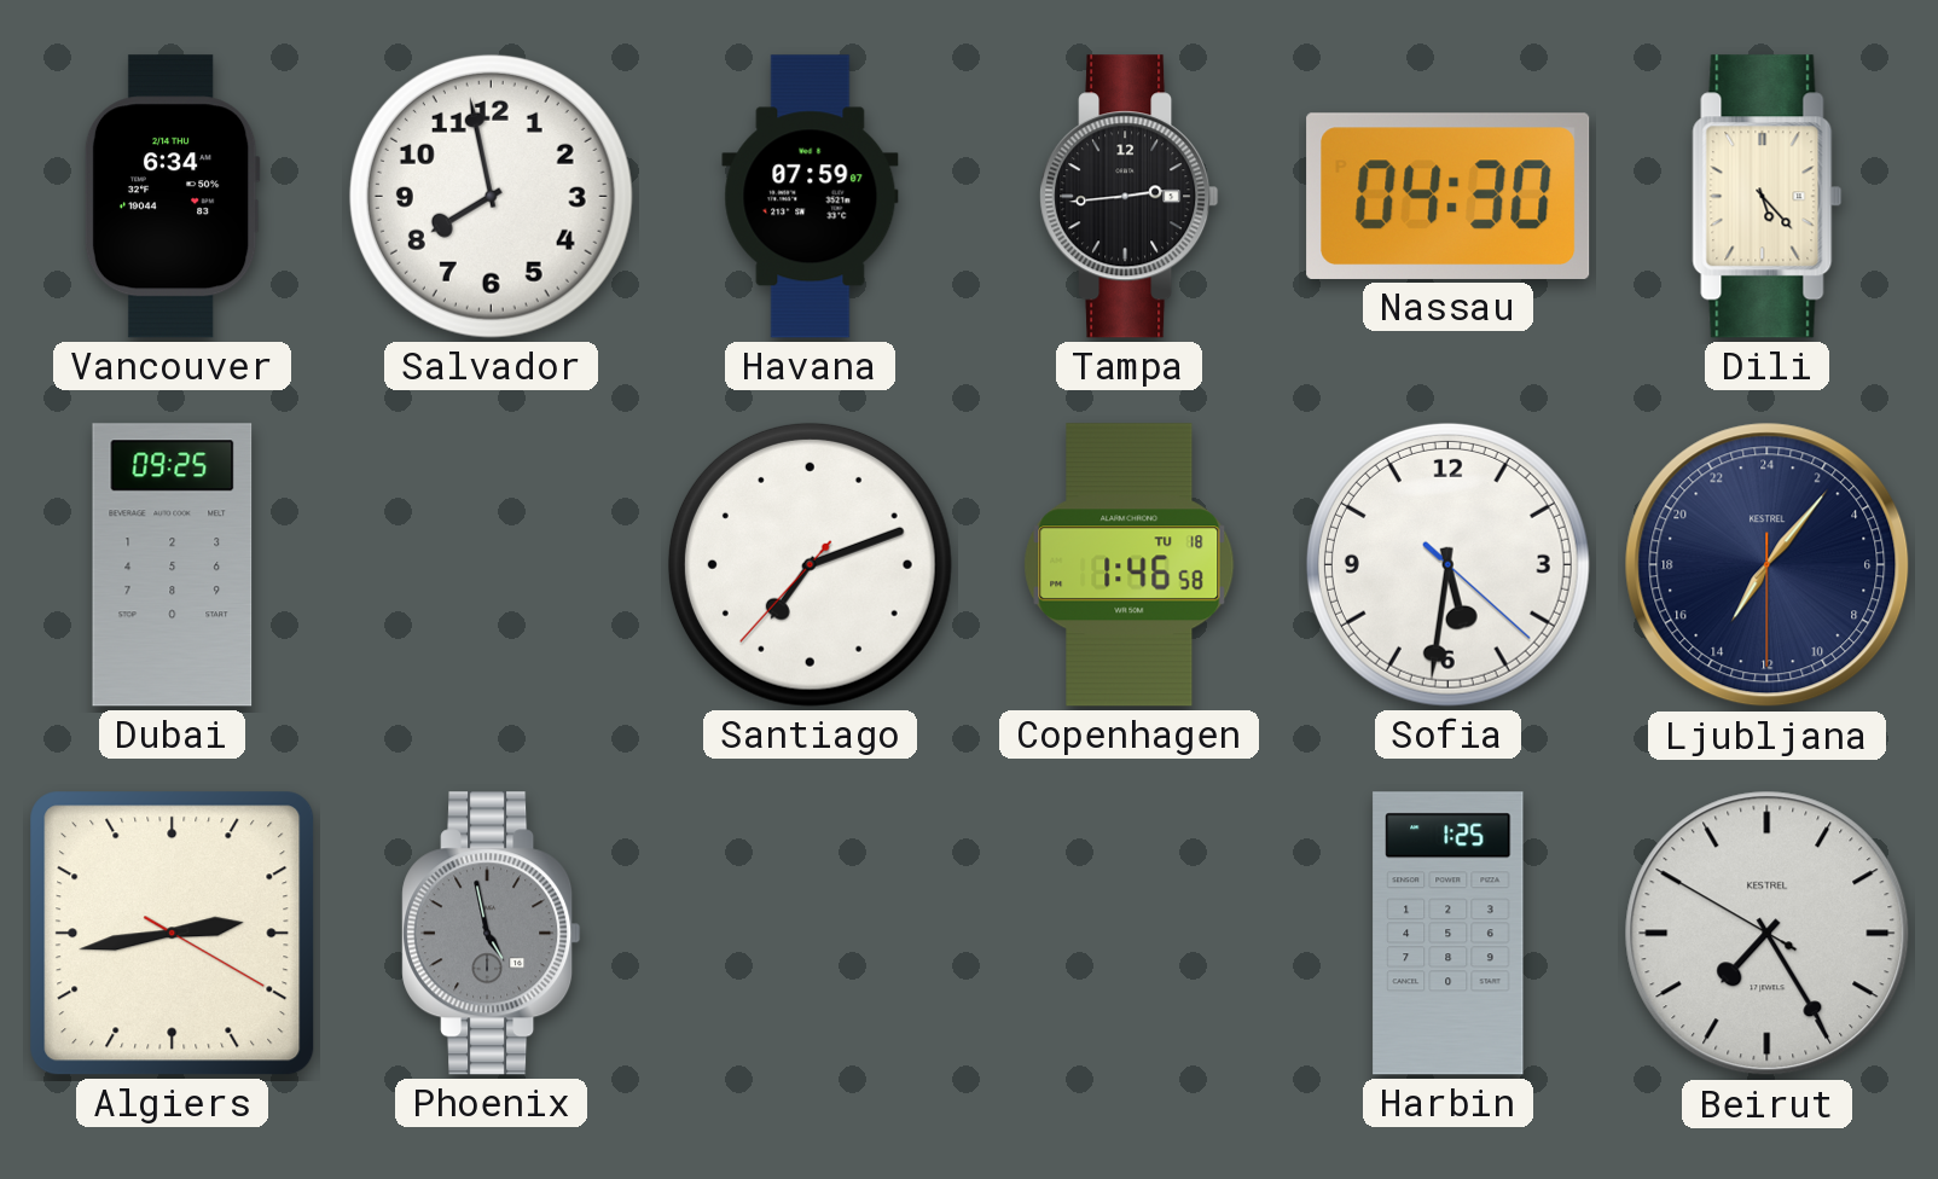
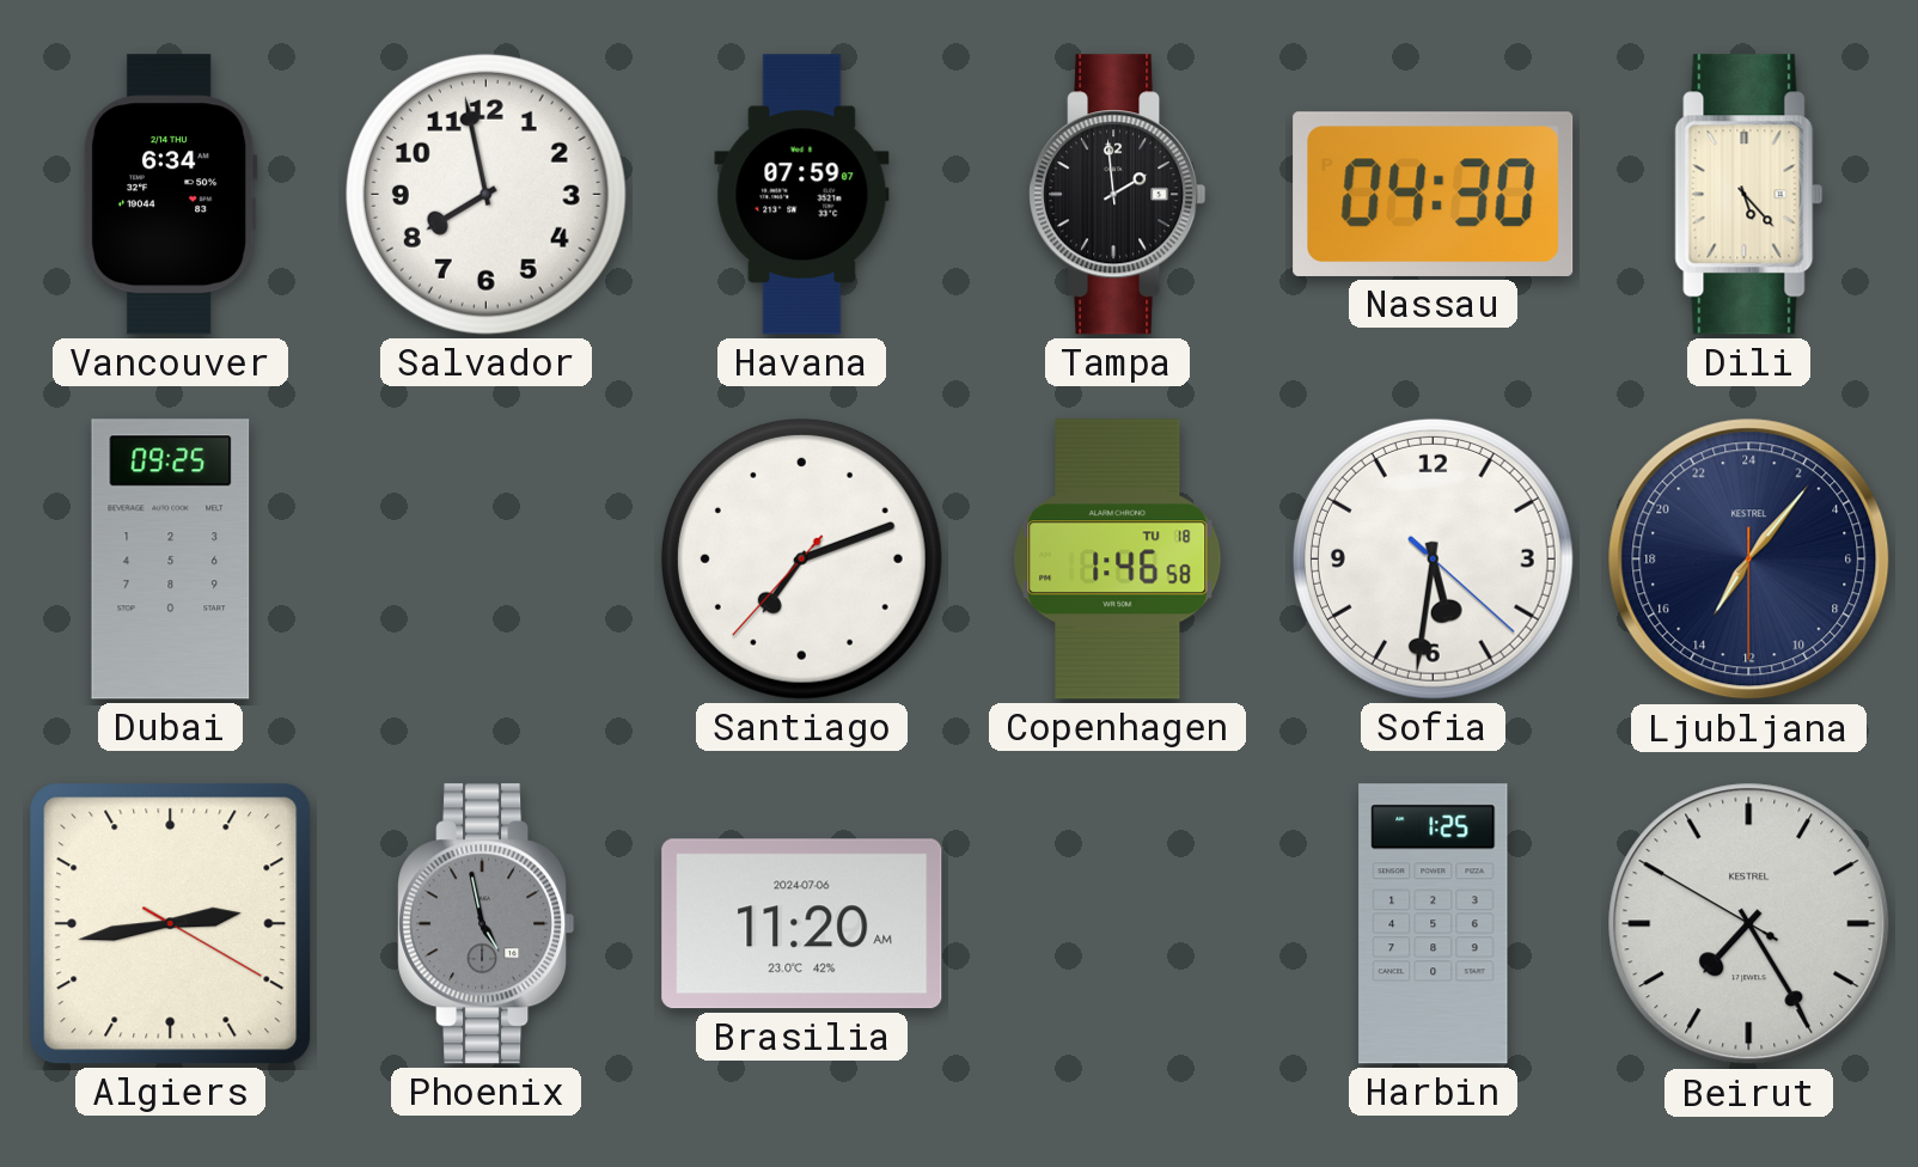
Tampa: 2:44 -> 1:59
Brasilia: none -> 11:20
